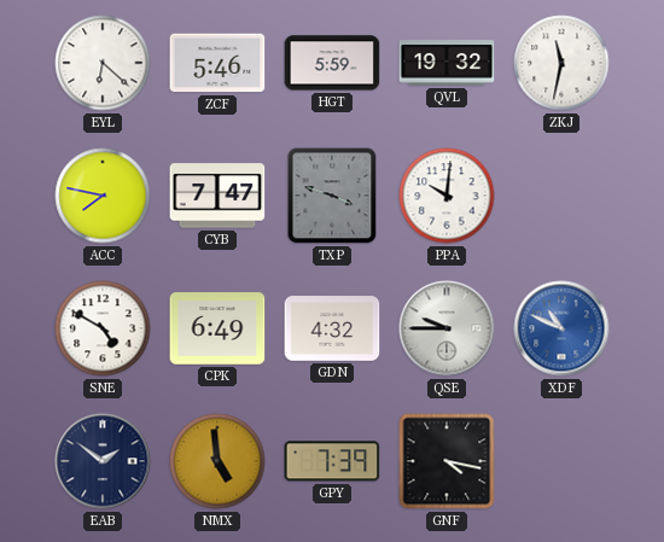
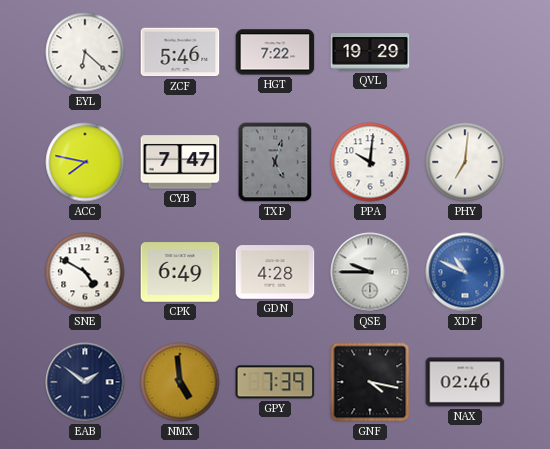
HGT: 5:59 -> 7:22
QVL: 19:32 -> 19:29
ZKJ: 11:32 -> none
TXP: 3:48 -> 5:03
PHY: none -> 7:01
GDN: 4:32 -> 4:28
NAX: none -> 02:46
